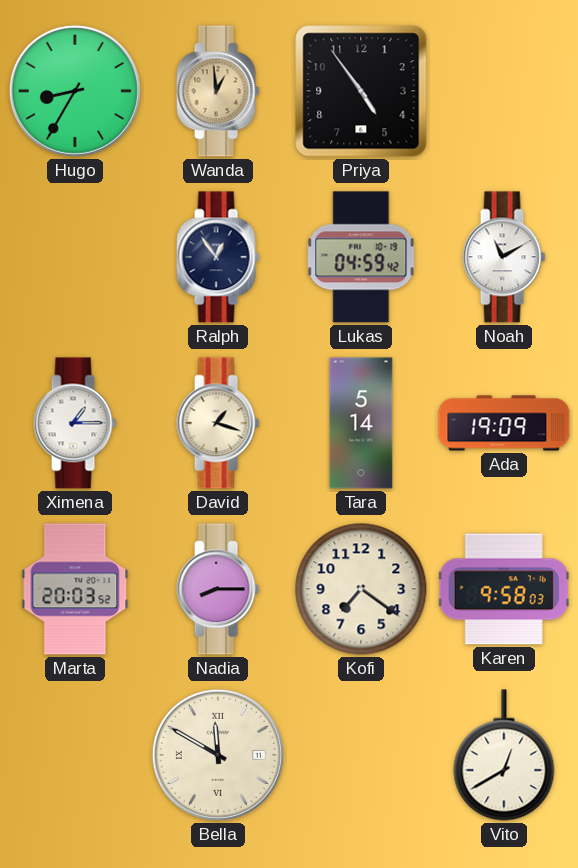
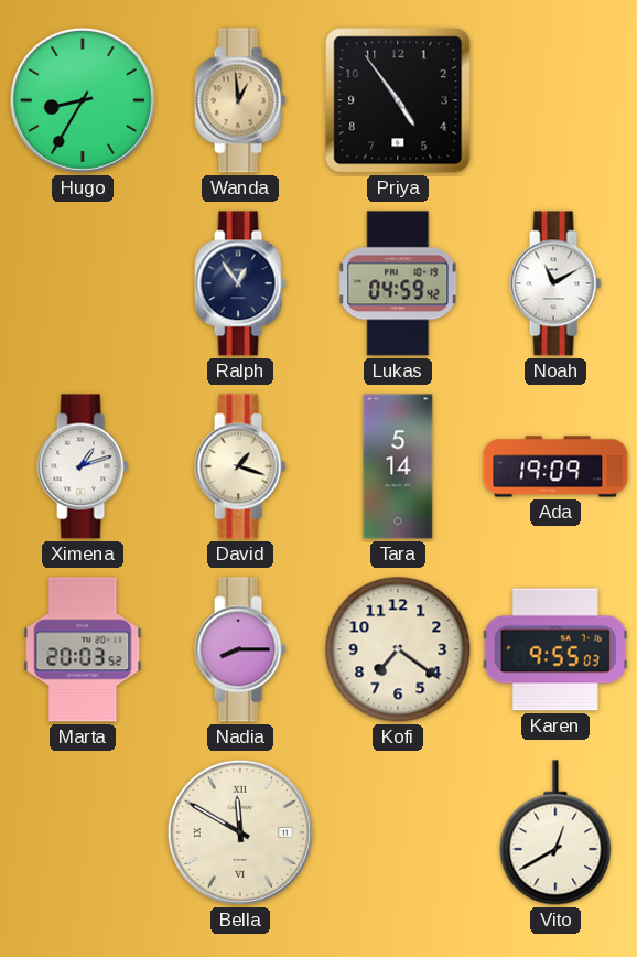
Ximena: 1:15 -> 1:12
Karen: 9:58 -> 9:55
